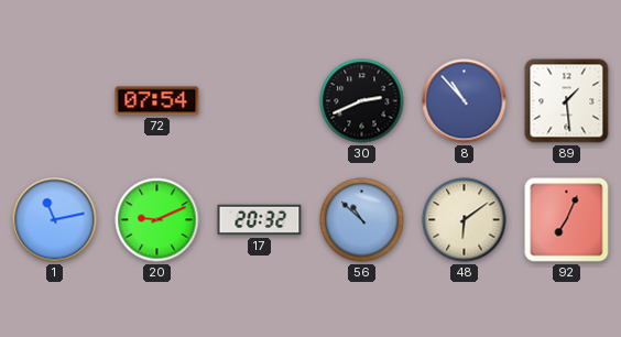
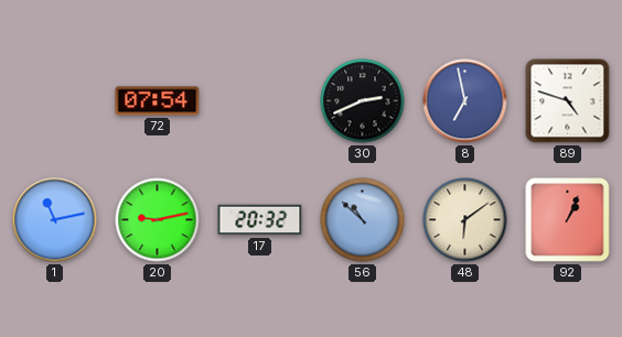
8: 10:53 -> 6:58
89: 1:29 -> 4:48
20: 9:11 -> 9:13
92: 7:04 -> 1:04
